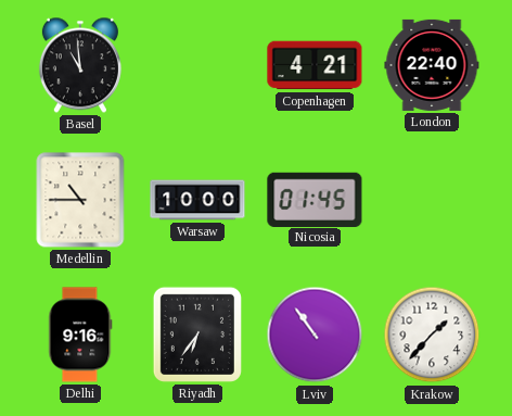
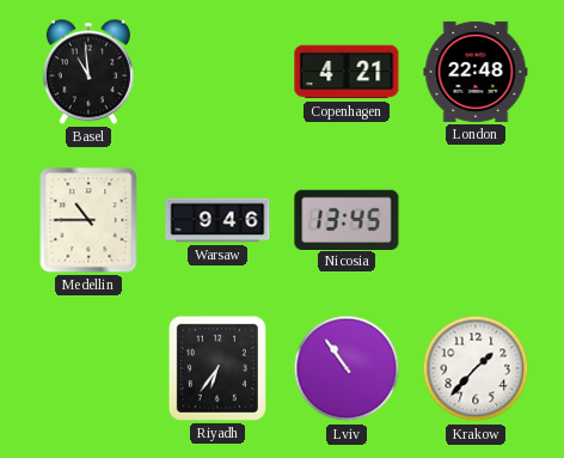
London: 22:40 -> 22:48
Warsaw: 10:00 -> 9:46
Nicosia: 01:45 -> 13:45
Delhi: 9:16 -> none
